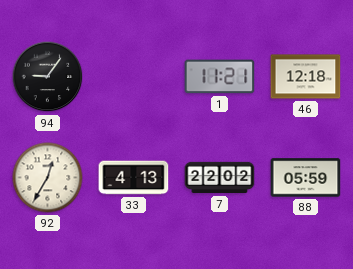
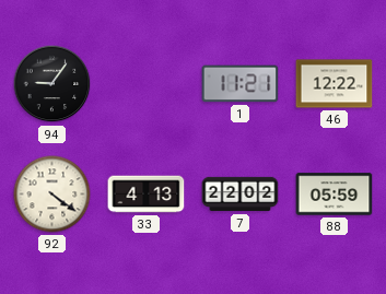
46: 12:18 -> 12:22
92: 12:35 -> 4:21
